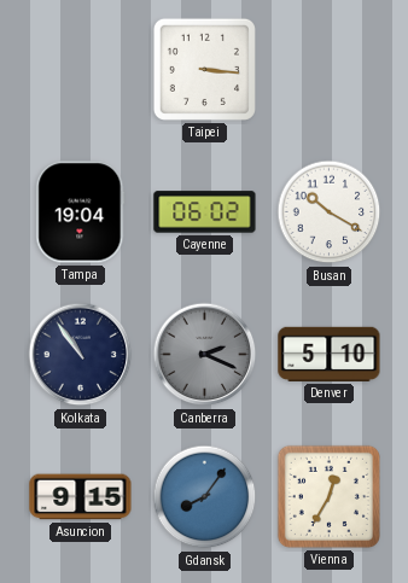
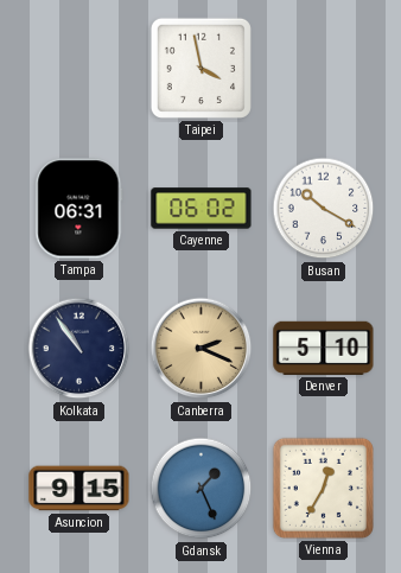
Taipei: 3:16 -> 3:58
Tampa: 19:04 -> 06:31
Canberra dial: grey -> champagne
Gdansk: 8:06 -> 1:26
